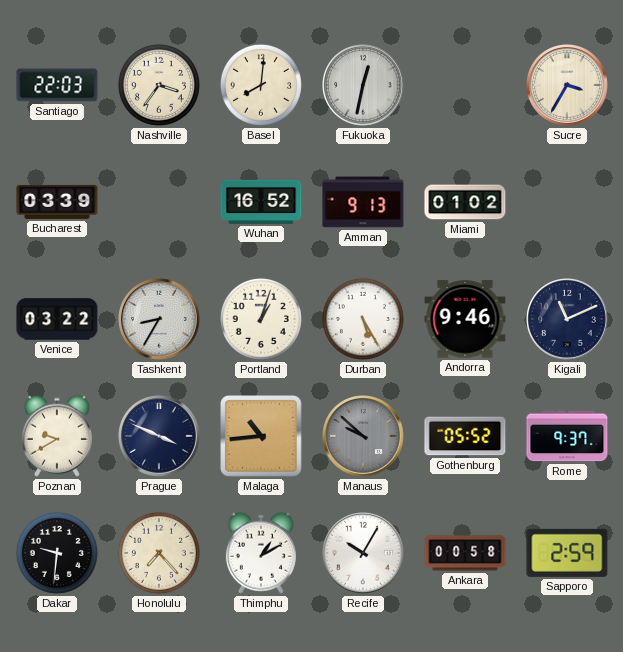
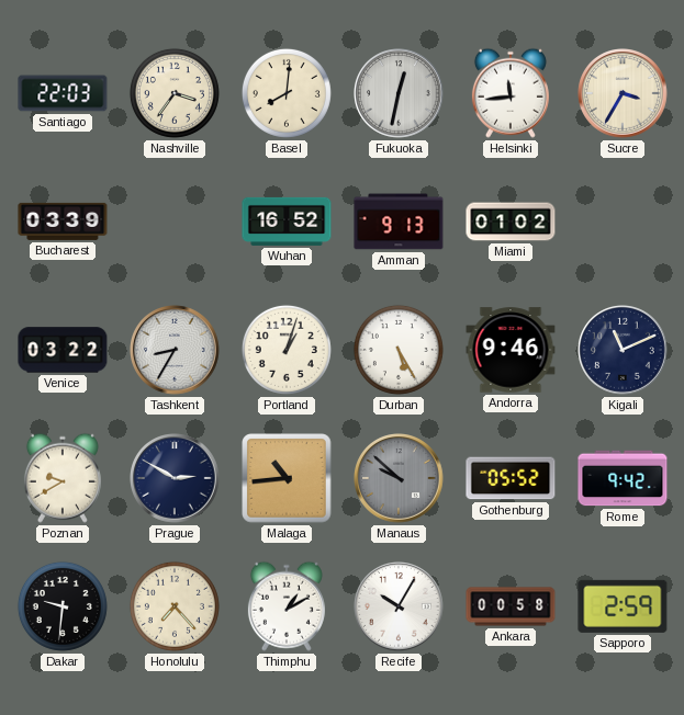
Helsinki: none -> 11:44
Prague: 3:49 -> 2:50
Rome: 9:37 -> 9:42
